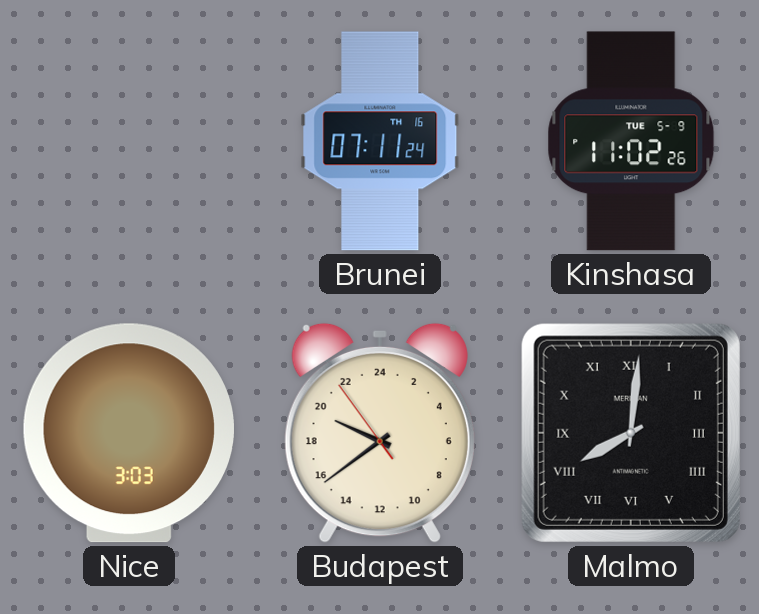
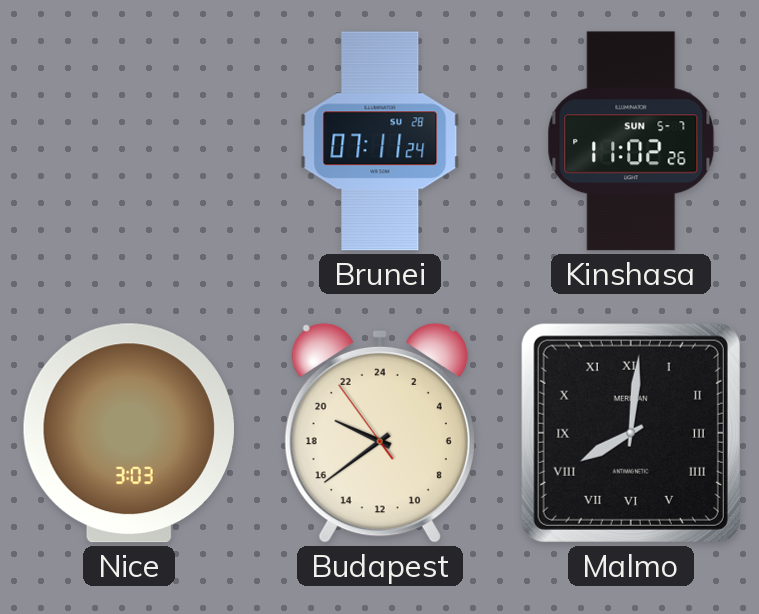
Brunei date: TH 16 -> SU 28
Kinshasa date: TUE 5-9 -> SUN 5-7
